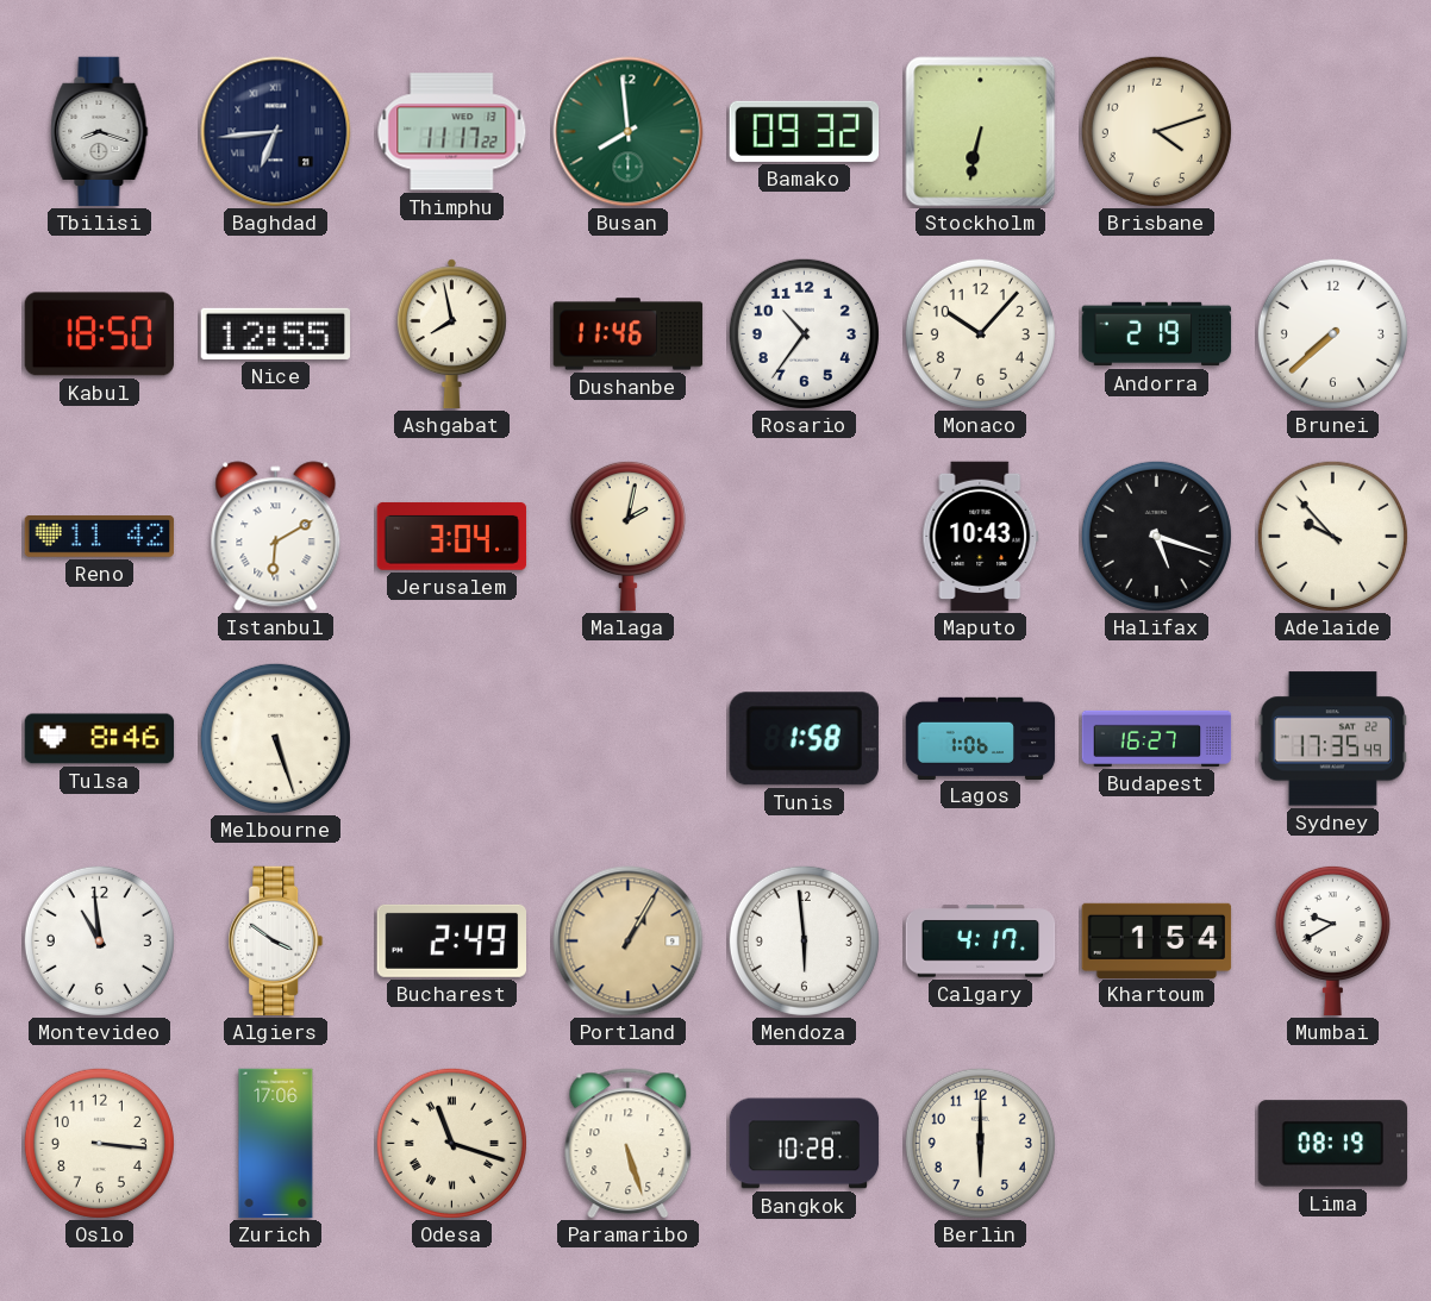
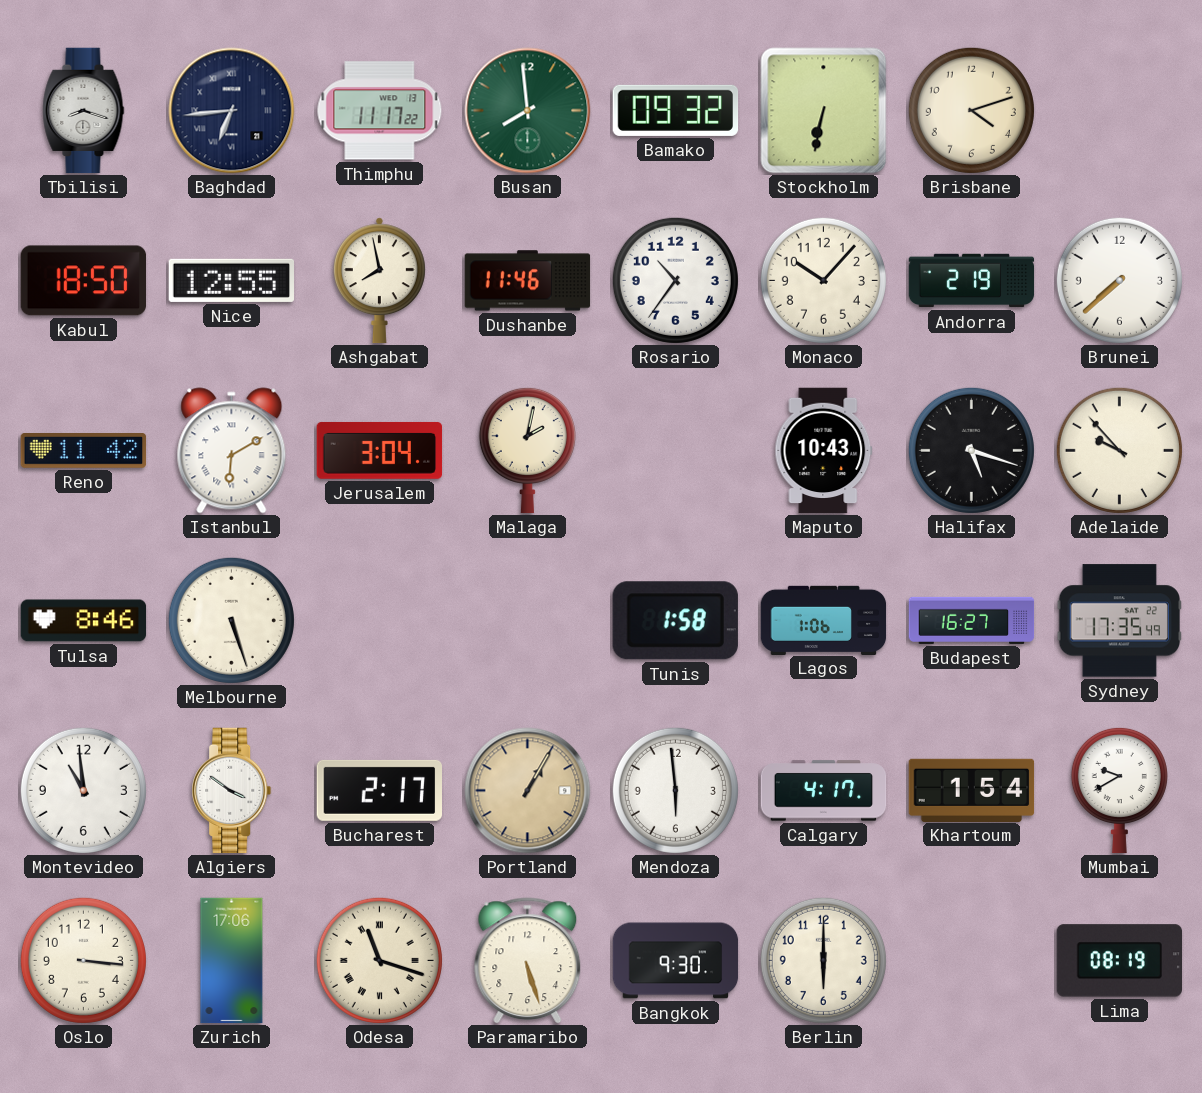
Bucharest: 2:49 -> 2:17
Bangkok: 10:28 -> 9:30
